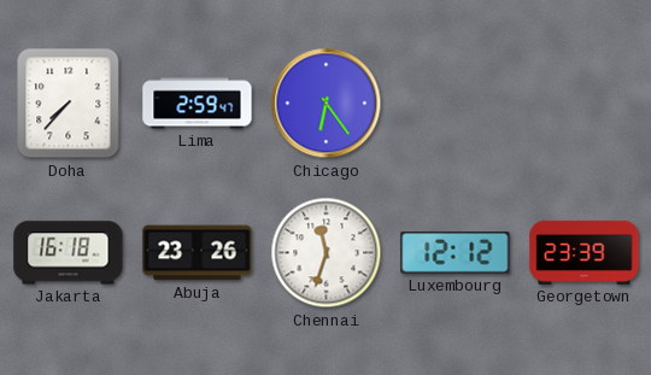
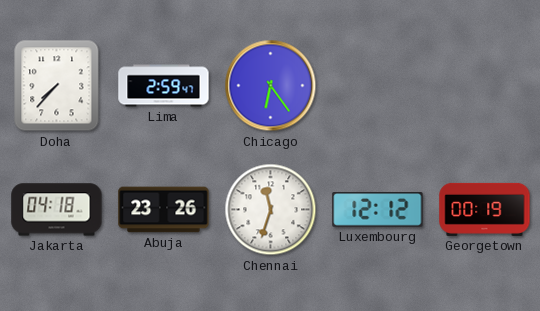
Jakarta: 16:18 -> 04:18
Georgetown: 23:39 -> 00:19
